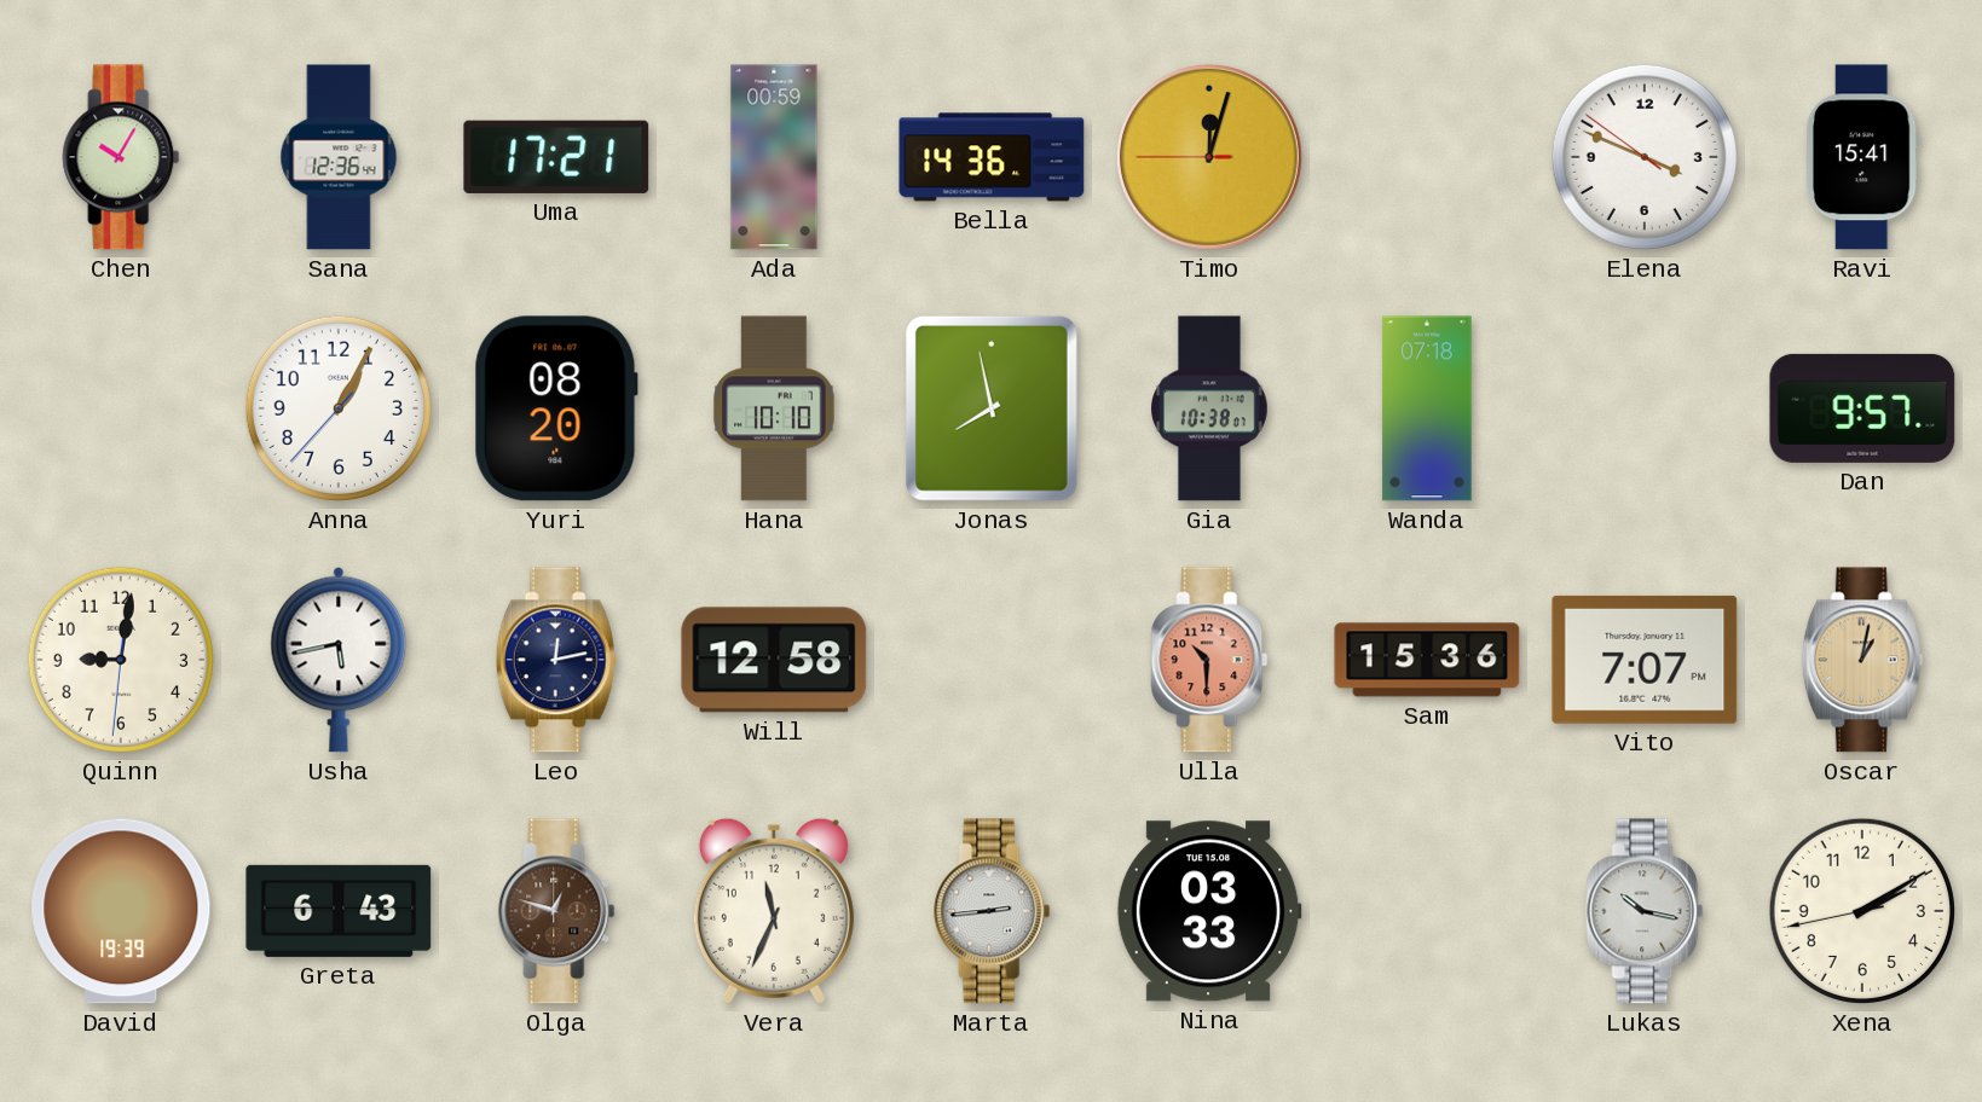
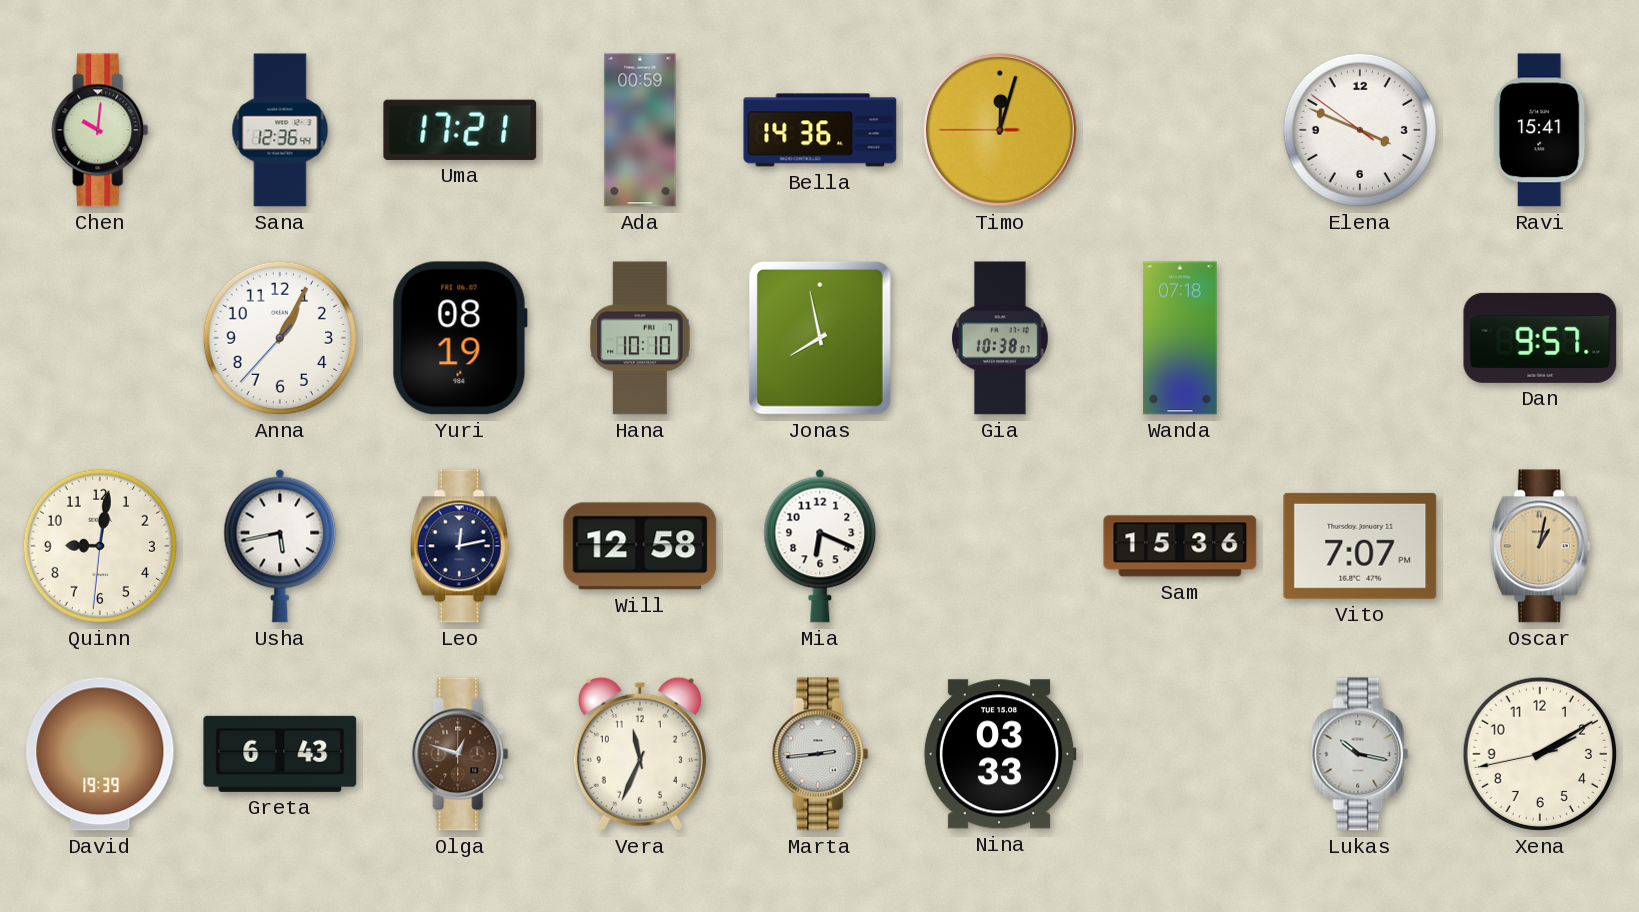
Chen: 10:05 -> 10:01
Yuri: 08:20 -> 08:19
Mia: none -> 6:19
Ulla: 10:30 -> none
